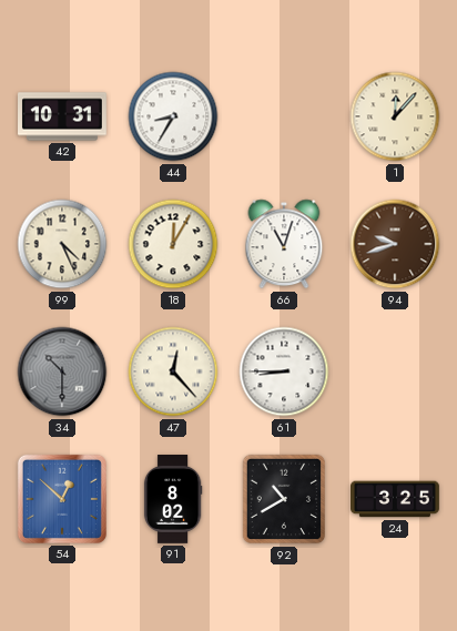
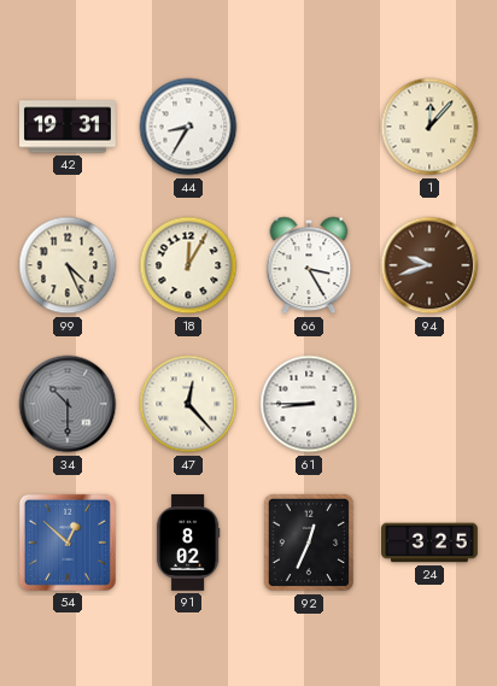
42: 10:31 -> 19:31
66: 11:03 -> 3:25
92: 10:40 -> 12:34
